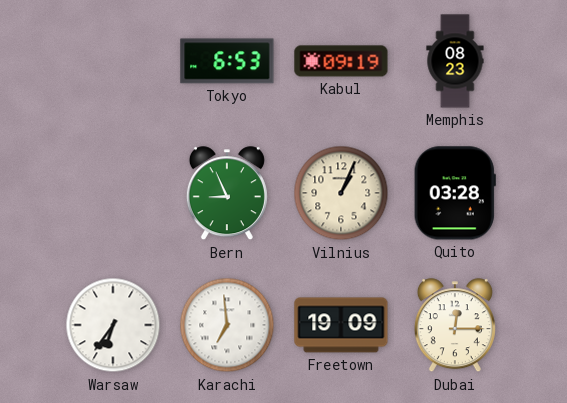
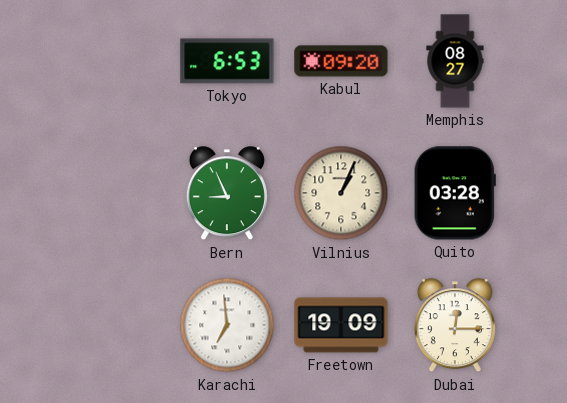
Kabul: 09:19 -> 09:20
Memphis: 08:23 -> 08:27
Warsaw: 6:36 -> none
